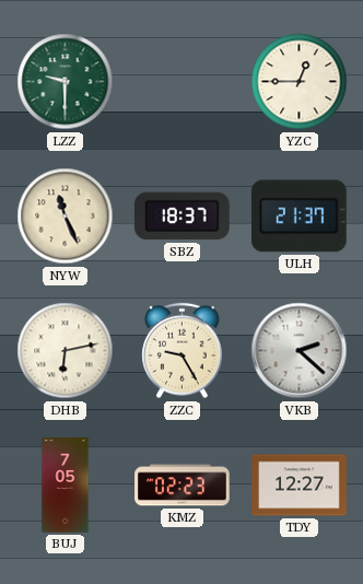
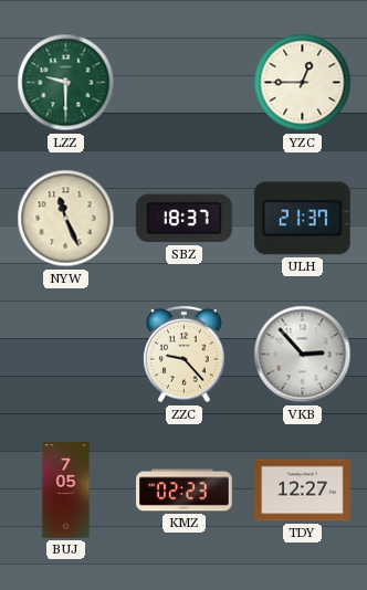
DHB: 6:13 -> none
ZZC: 9:25 -> 9:23
VKB: 2:22 -> 2:53
